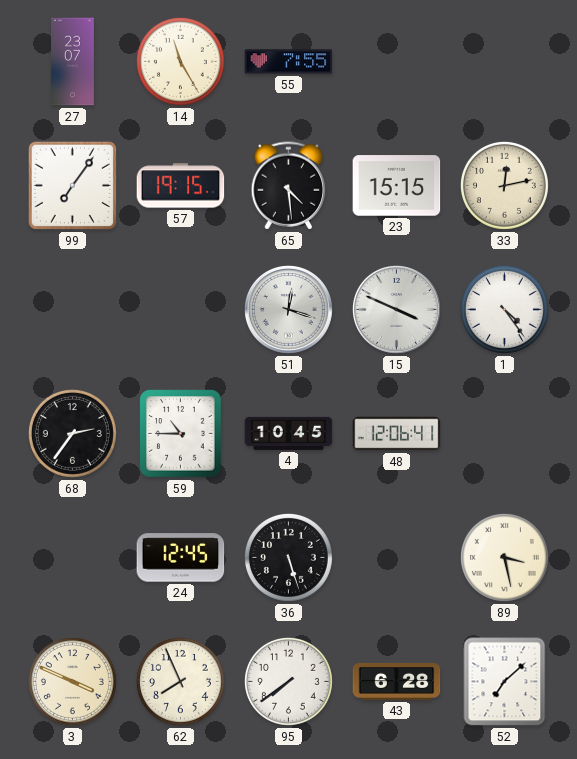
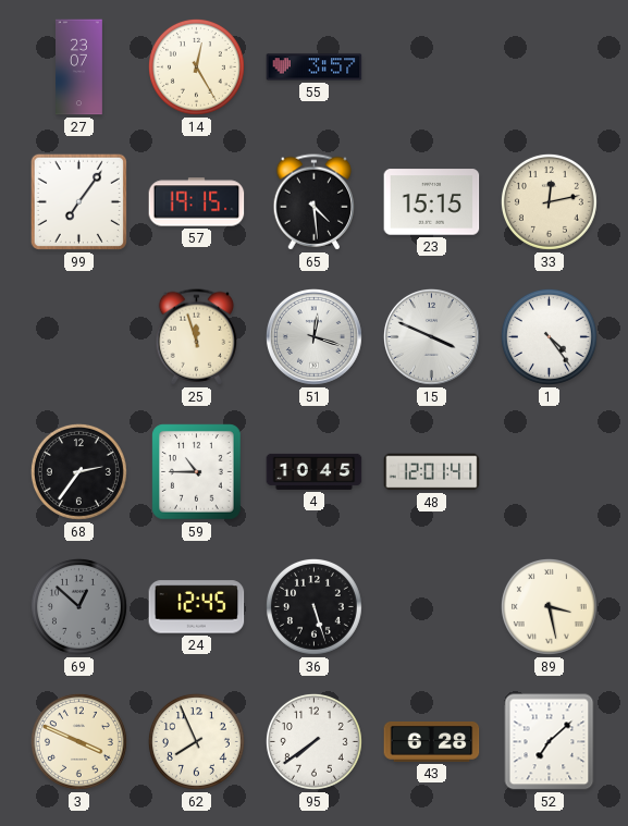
14: 11:25 -> 12:25
55: 7:55 -> 3:57
25: none -> 11:57
48: 12:06 -> 12:01
69: none -> 12:52
